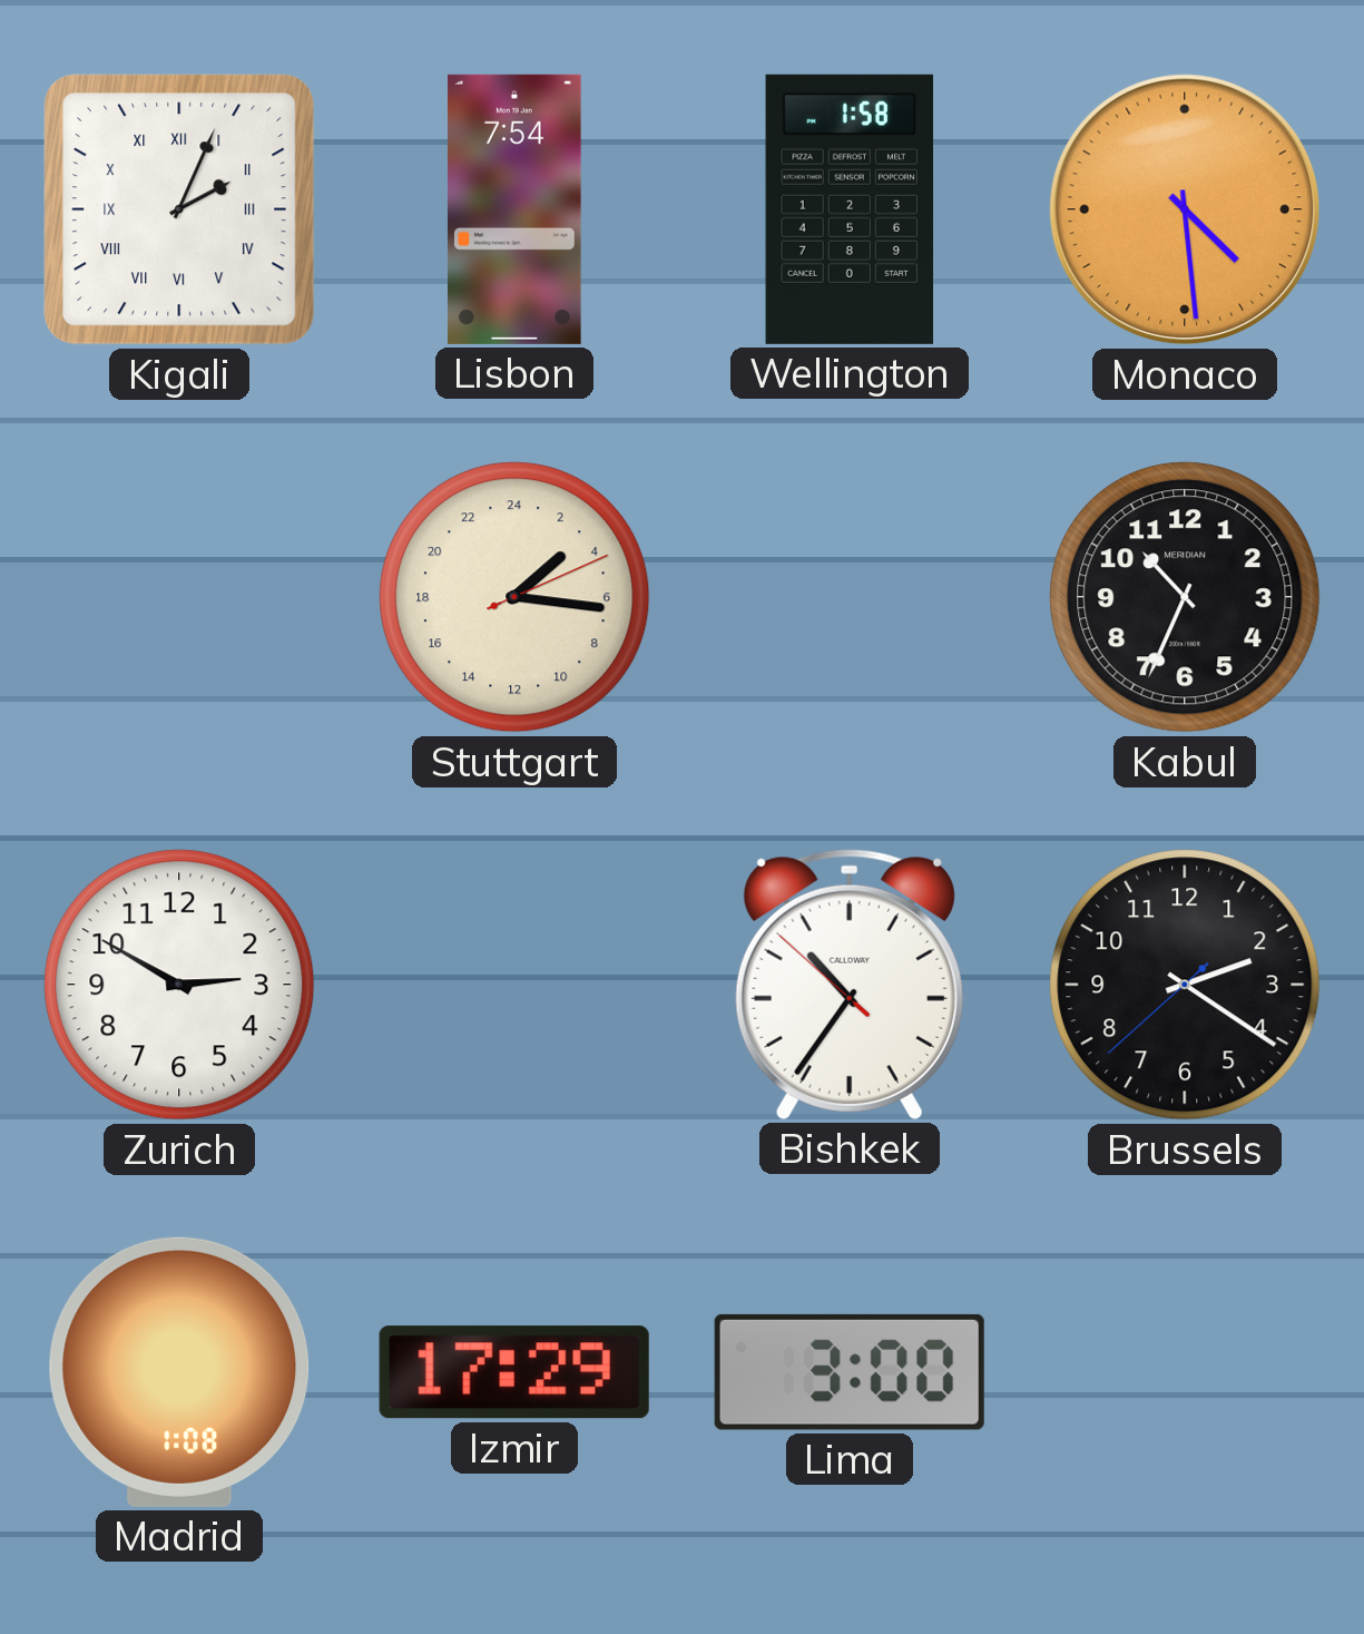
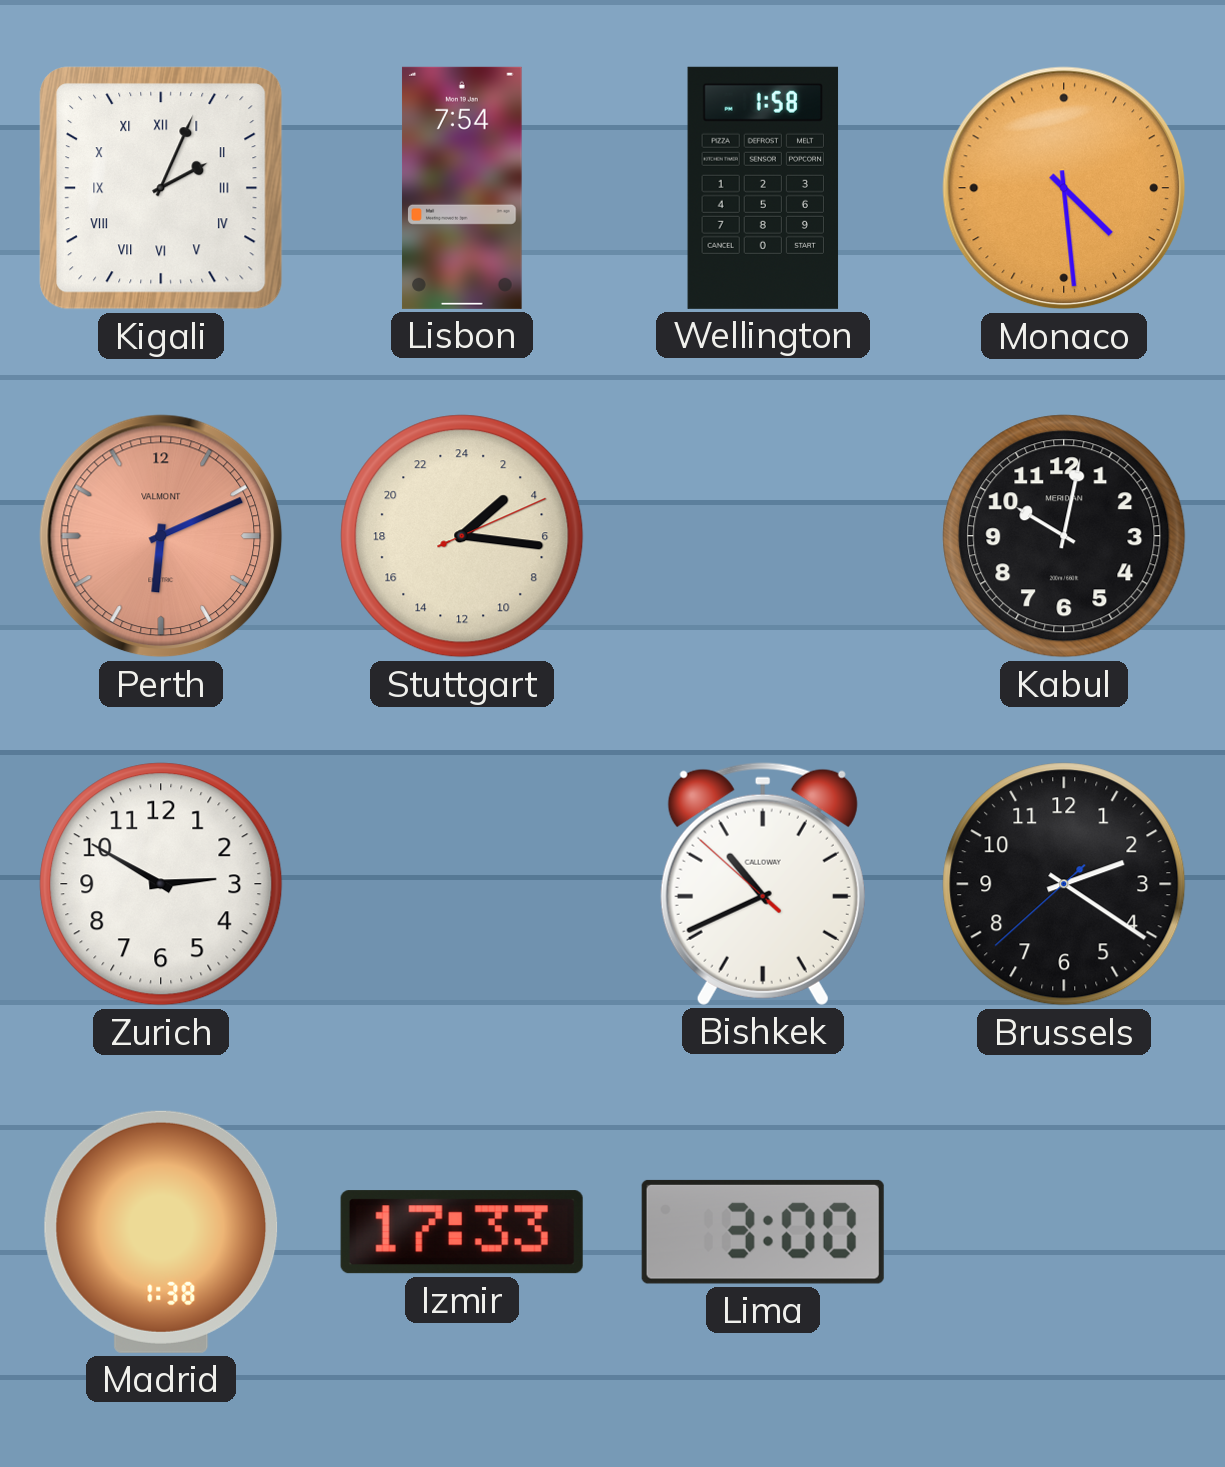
Perth: none -> 6:11
Kabul: 10:34 -> 10:02
Bishkek: 10:35 -> 10:40
Madrid: 1:08 -> 1:38
Izmir: 17:29 -> 17:33
